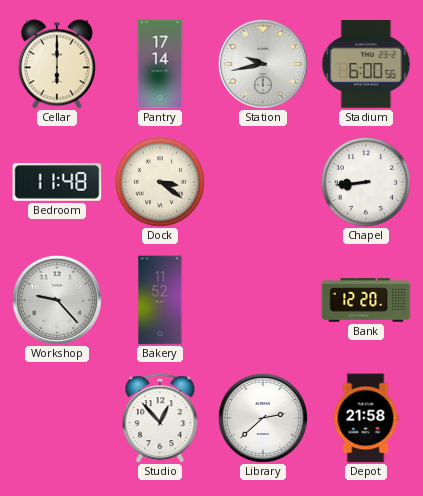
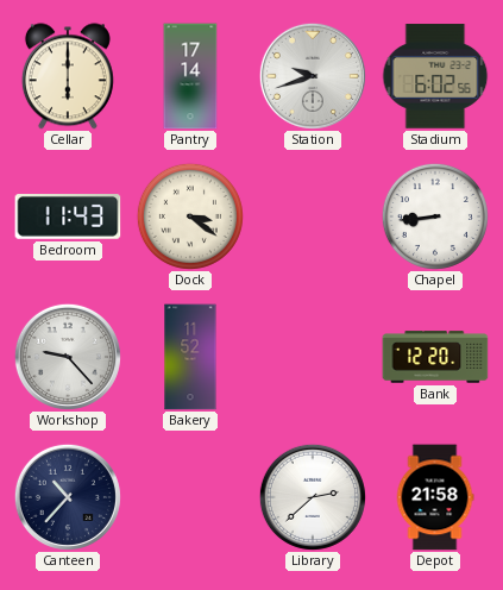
Station: 9:43 -> 9:42
Stadium: 6:00 -> 6:02
Bedroom: 11:48 -> 11:43
Canteen: none -> 10:37
Studio: 12:53 -> none
